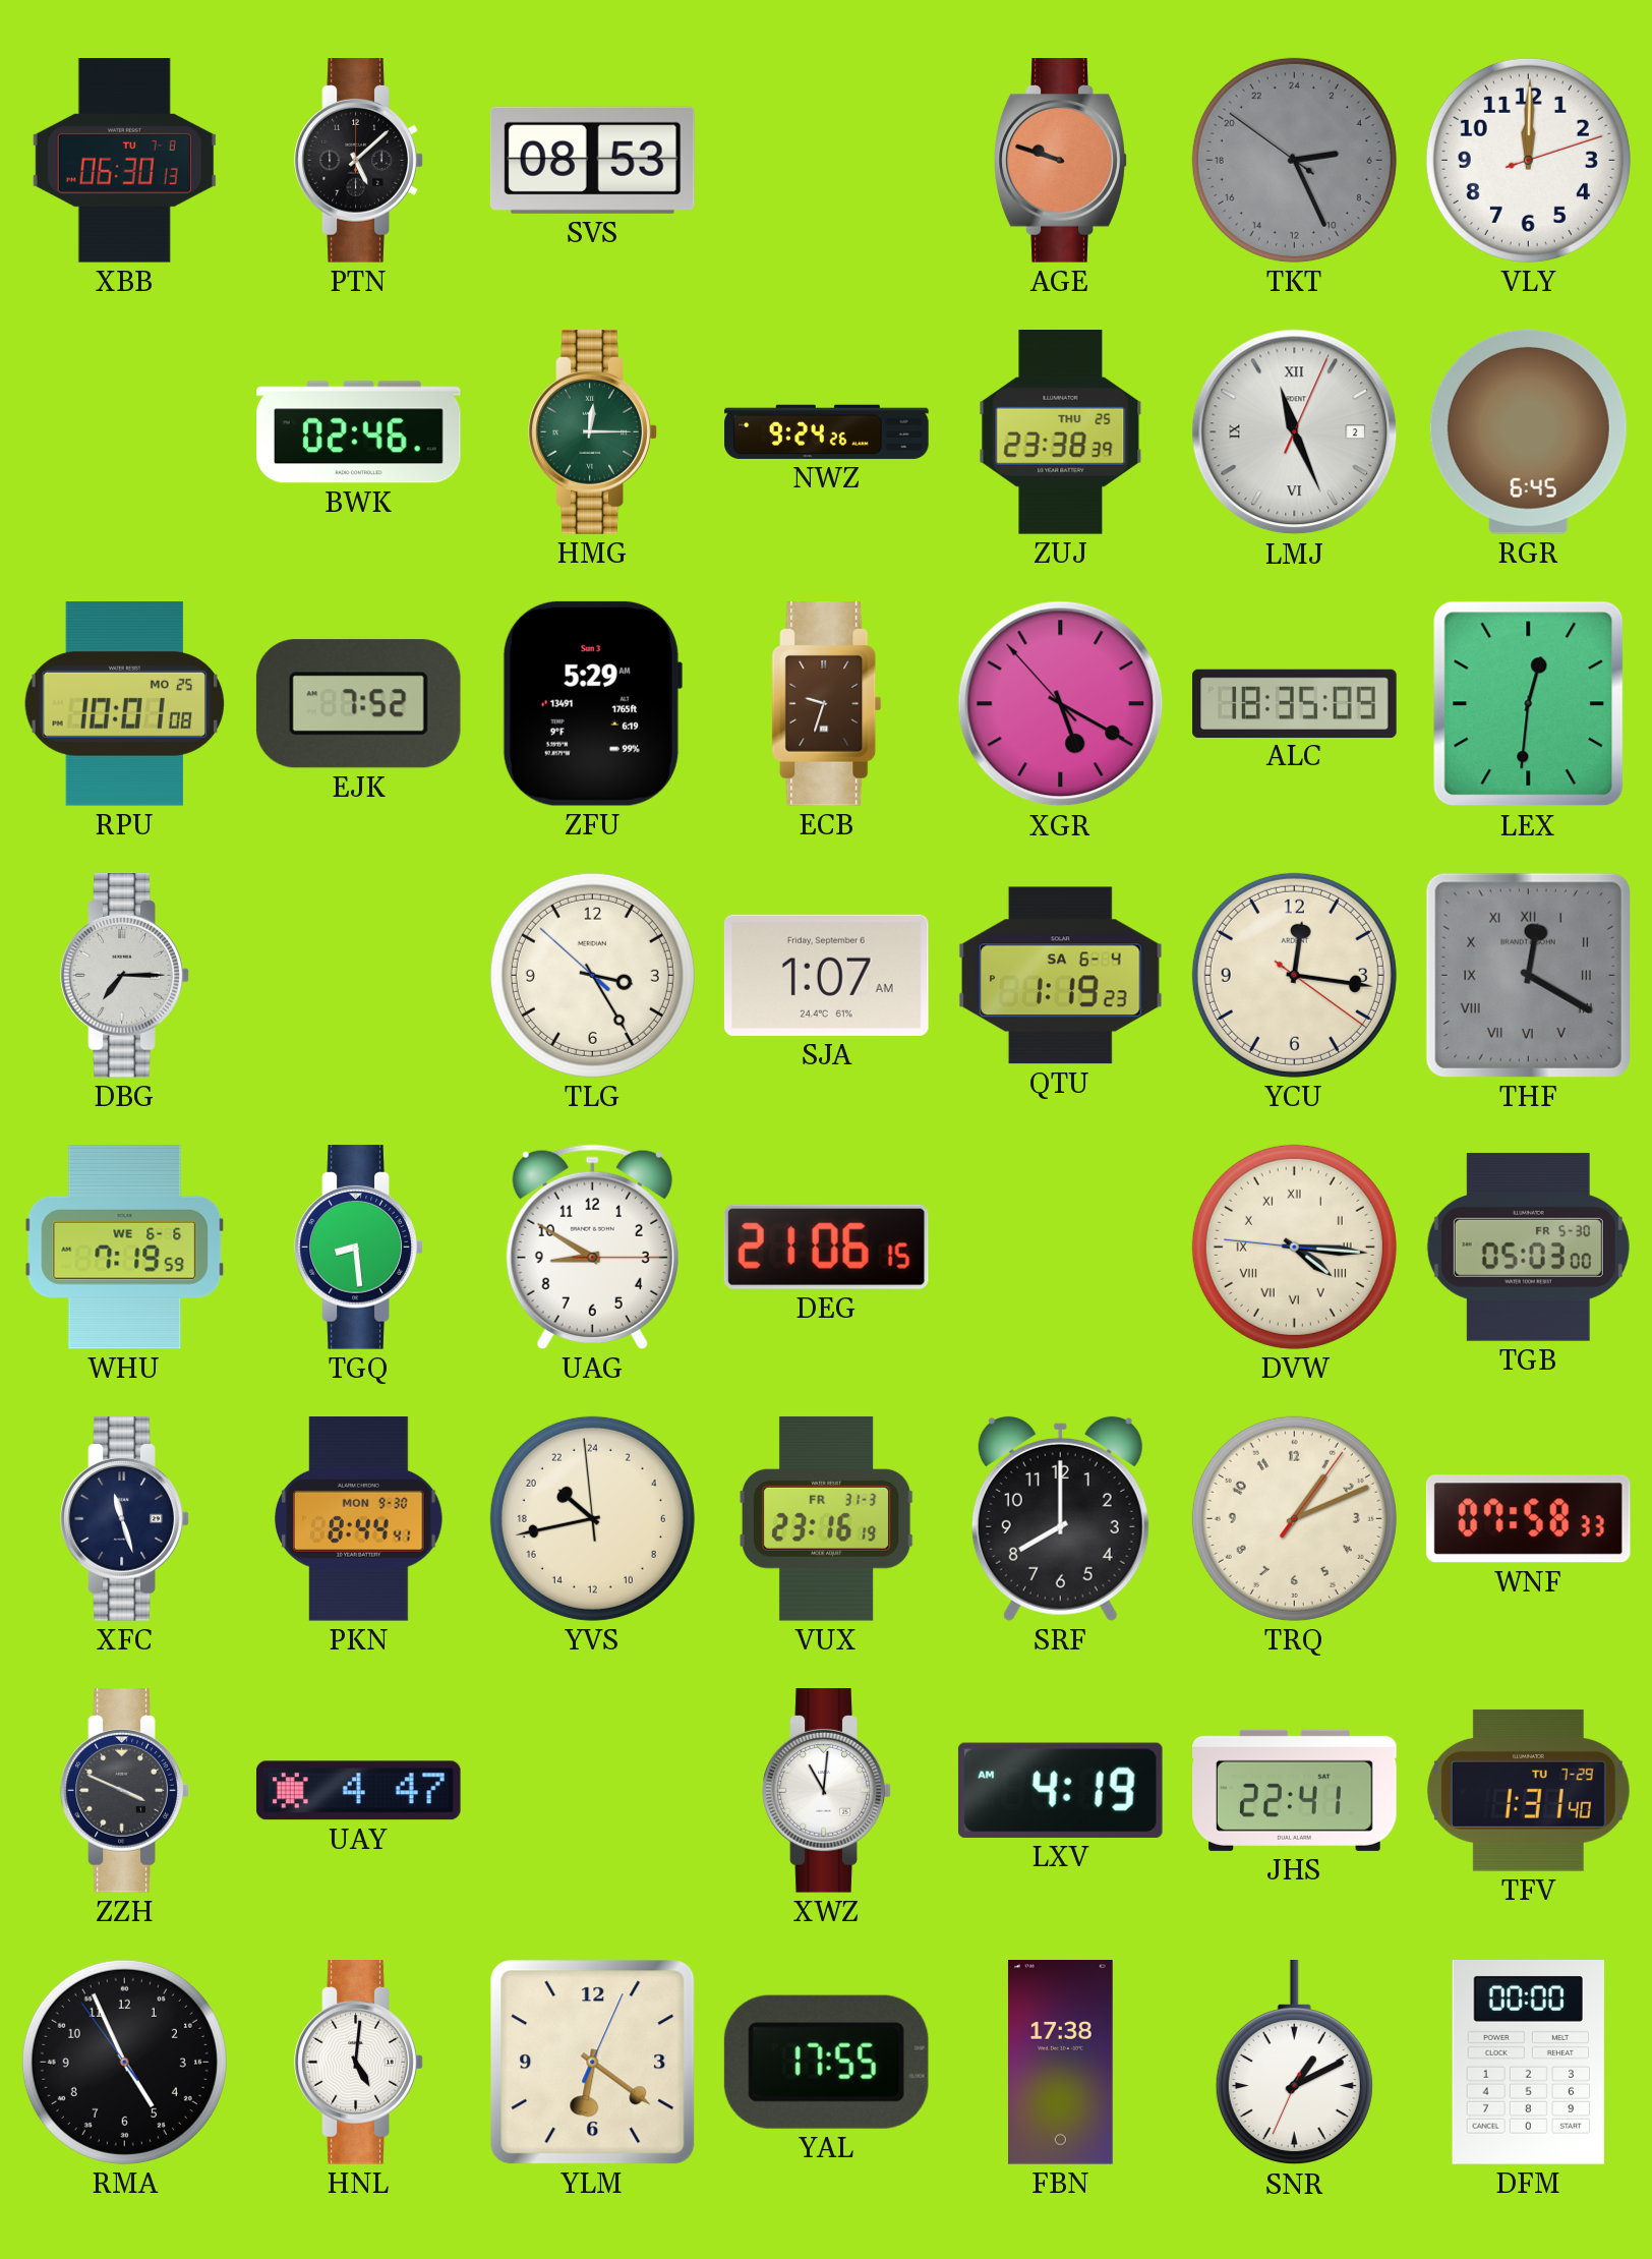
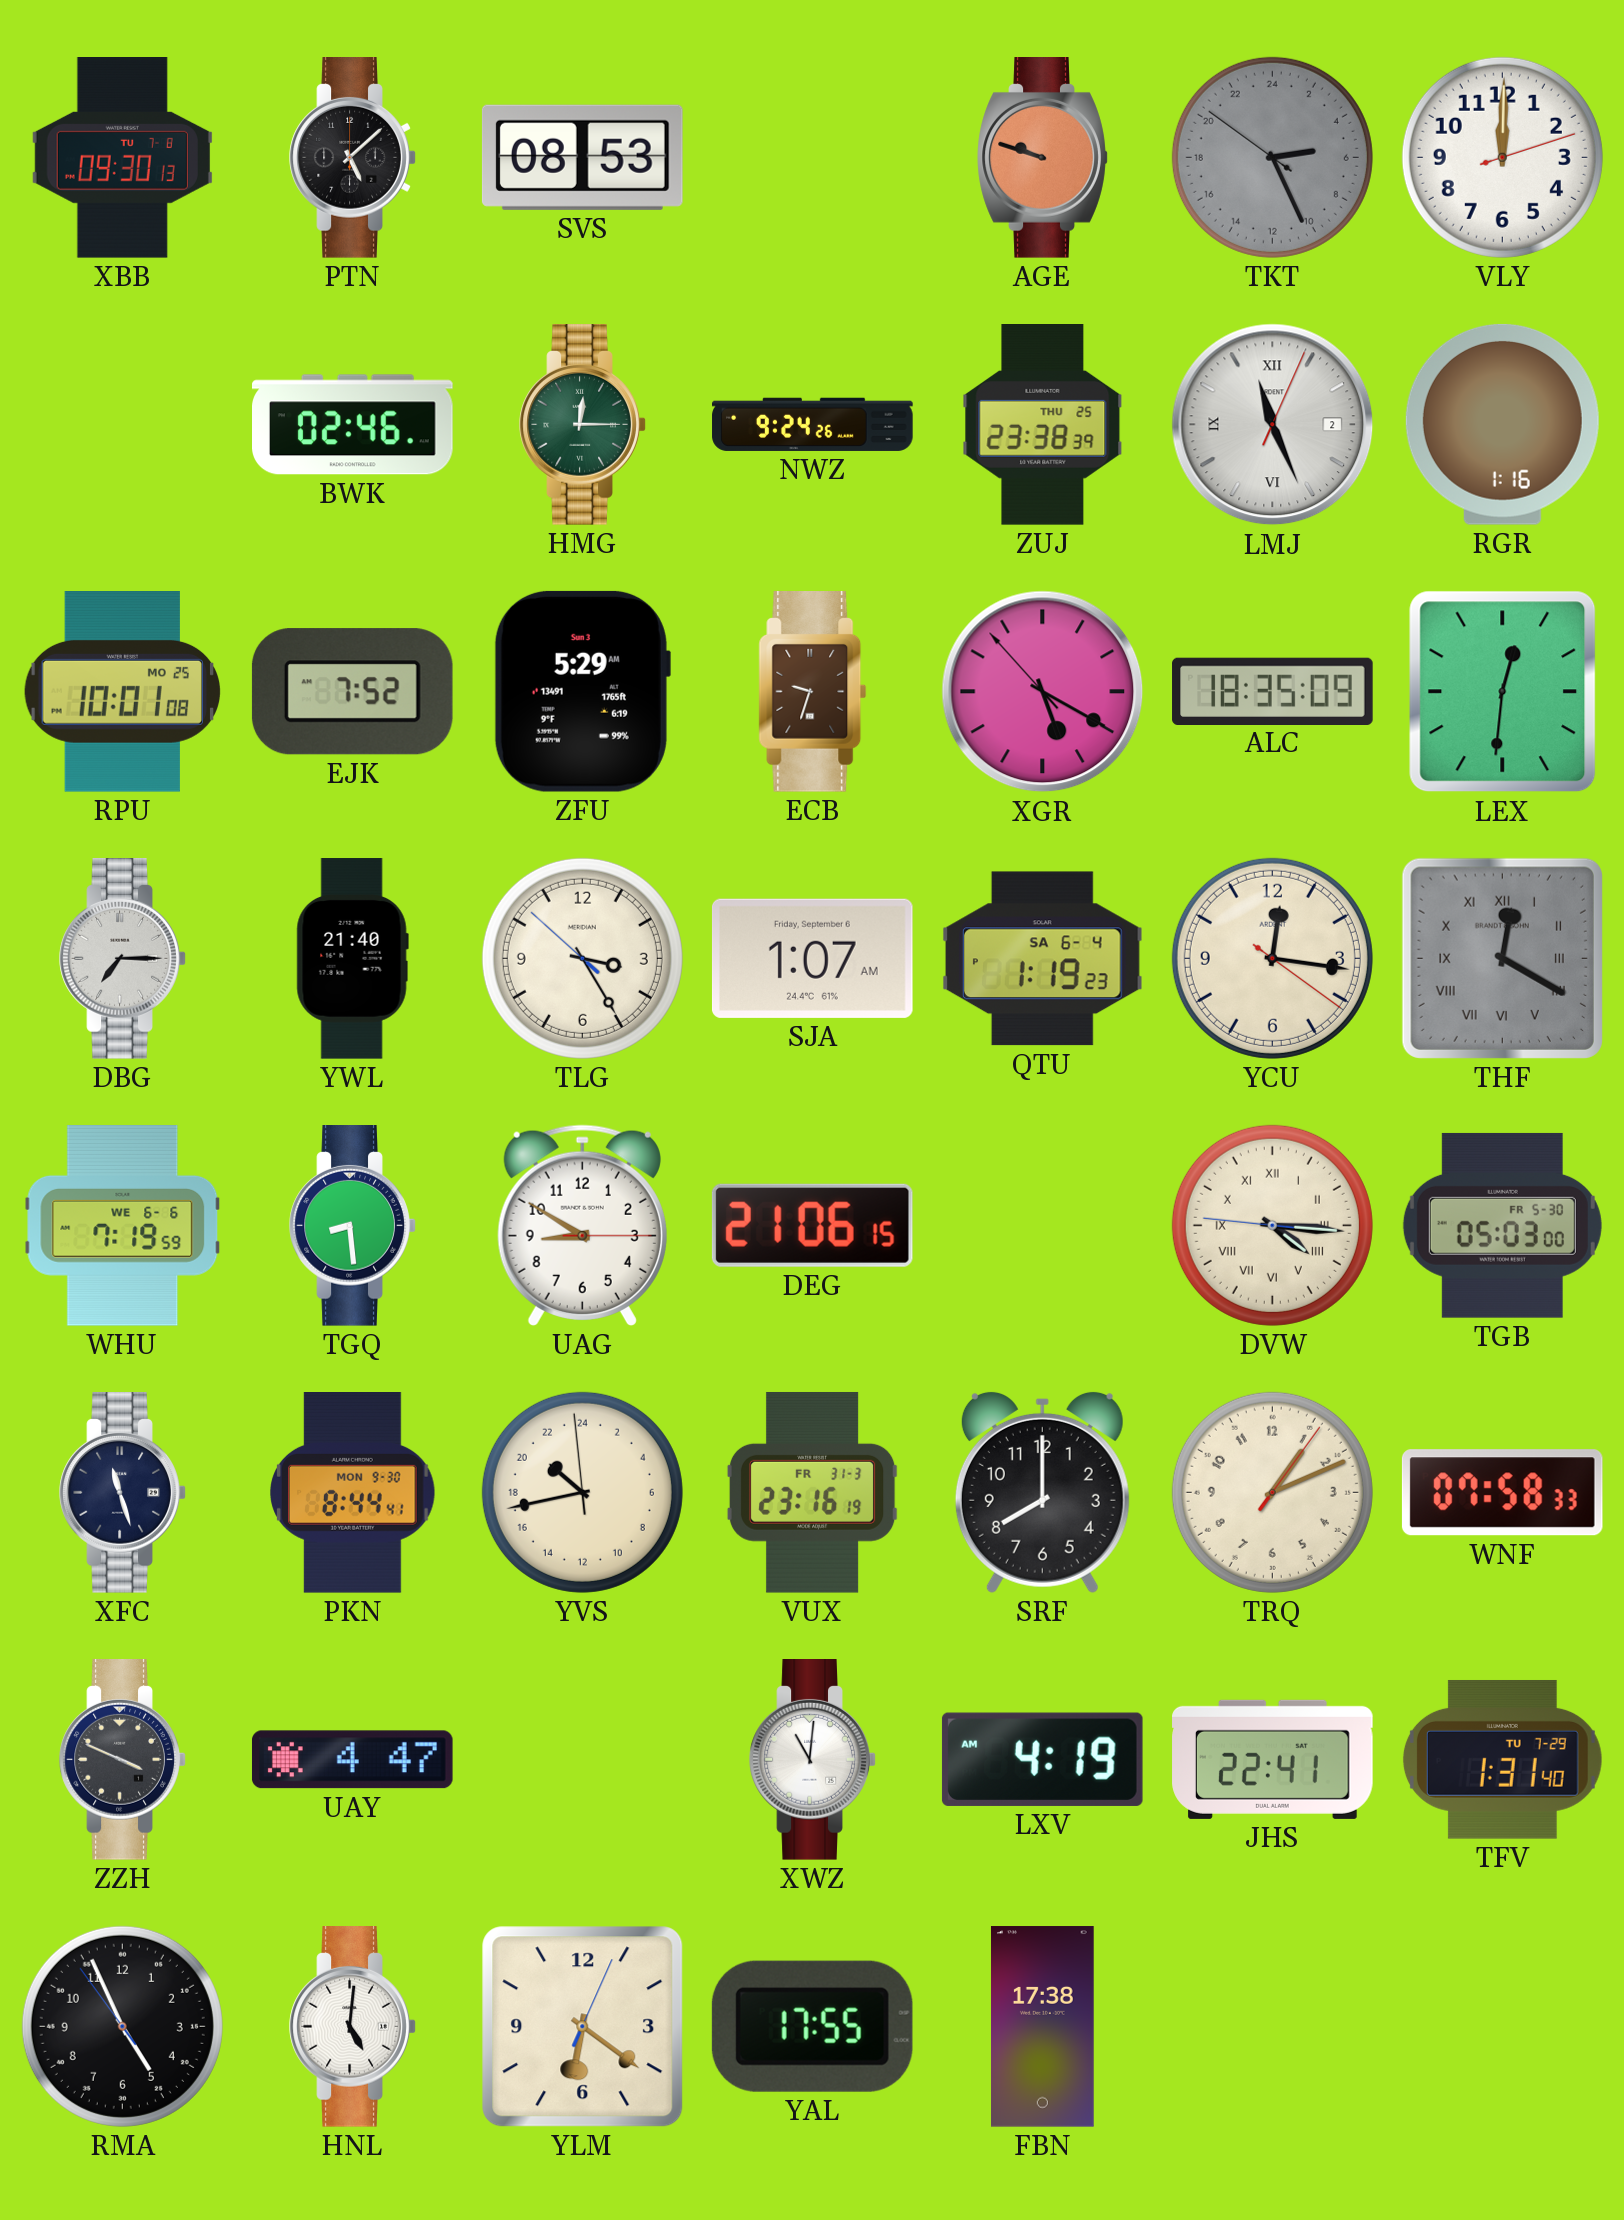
XBB: 06:30 -> 09:30
RGR: 6:45 -> 1:16
YWL: none -> 21:40
SNR: 1:10 -> none
DFM: 00:00 -> none
